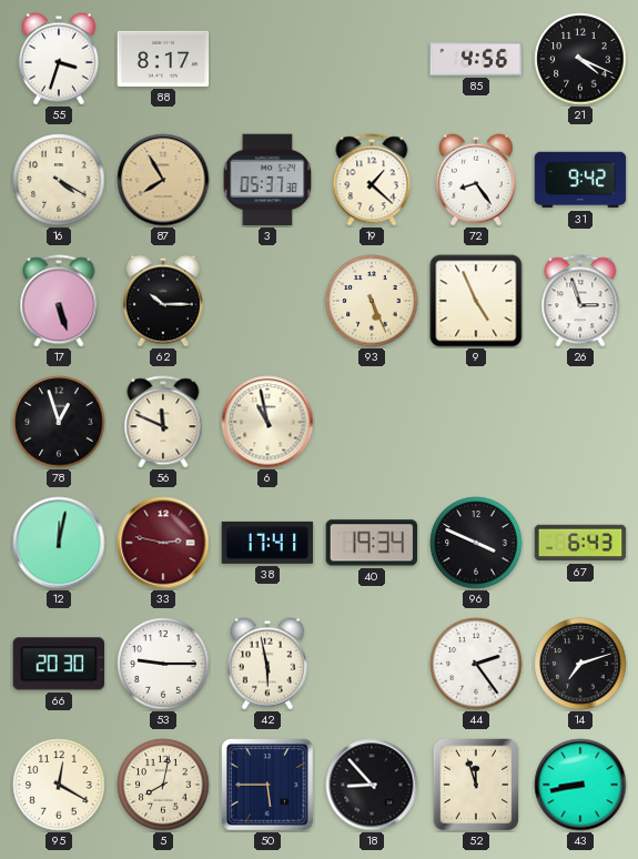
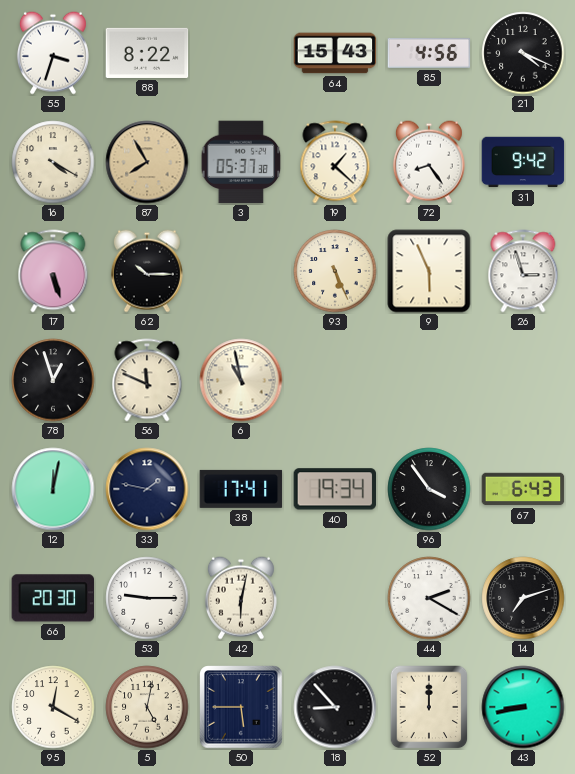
88: 8:17 -> 8:22
64: none -> 15:43
9: 4:56 -> 5:56
33: 2:47 -> 1:47
33 dial: burgundy -> navy
96: 3:49 -> 3:54
42: 5:58 -> 6:02
44: 2:24 -> 2:20
5: 8:02 -> 5:02
52: 11:57 -> 12:00
